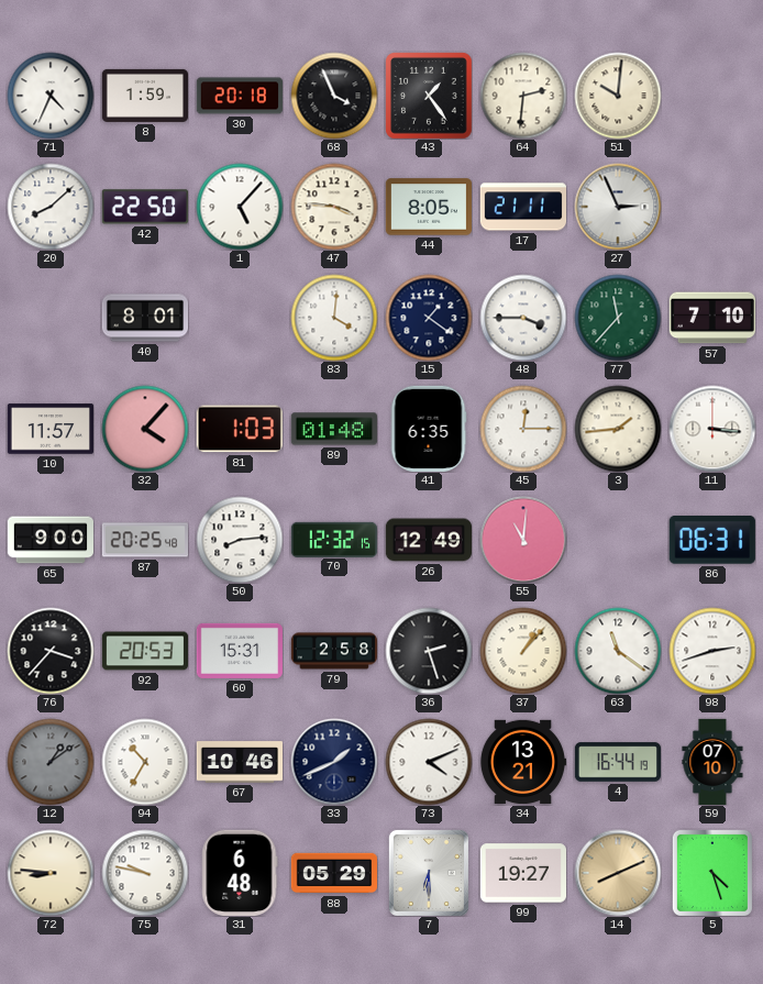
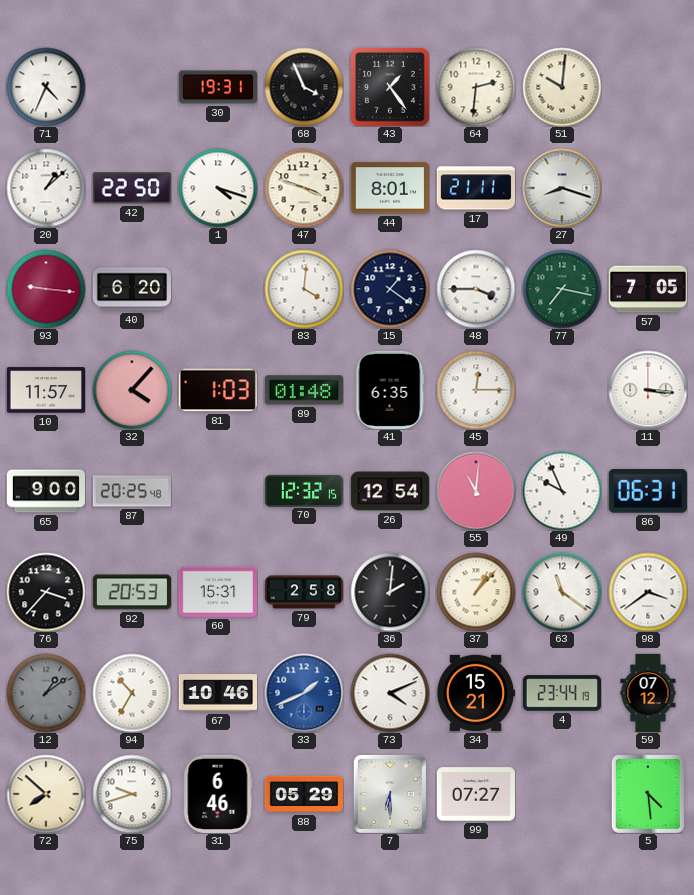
8: 1:59 -> none
30: 20:18 -> 19:31
20: 8:08 -> 1:08
1: 5:07 -> 4:18
47: 3:46 -> 3:48
44: 8:05 -> 8:01
27: 2:56 -> 8:18
93: none -> 9:16
40: 8:01 -> 6:20
77: 11:37 -> 7:17
57: 7:10 -> 7:05
3: 1:44 -> none
50: 8:14 -> none
26: 12:49 -> 12:54
49: none -> 9:56
36: 2:27 -> 2:01
98: 2:42 -> 3:39
33 dial: navy -> blue
34: 13:21 -> 15:21
4: 16:44 -> 23:44
59: 07:10 -> 07:12
72: 8:46 -> 7:52
75: 9:47 -> 9:42
31: 6:48 -> 6:46
99: 19:27 -> 07:27
14: 8:11 -> none
5: 4:27 -> 4:29
